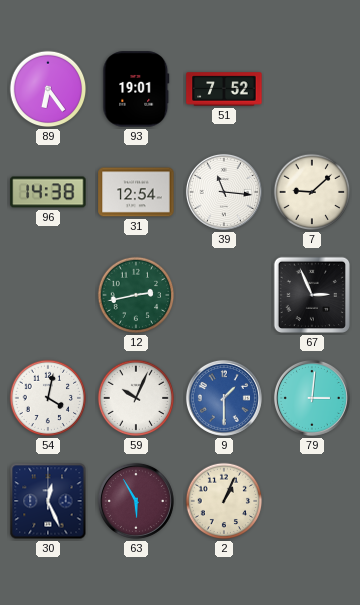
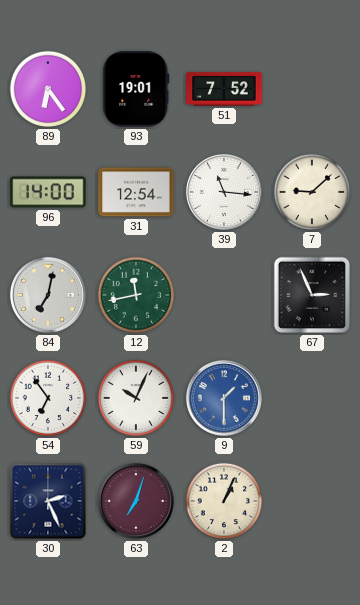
96: 14:38 -> 14:00
84: none -> 7:02
12: 2:43 -> 11:43
54: 4:02 -> 6:54
79: 3:01 -> none
30: 12:26 -> 2:26
63: 5:55 -> 7:03
